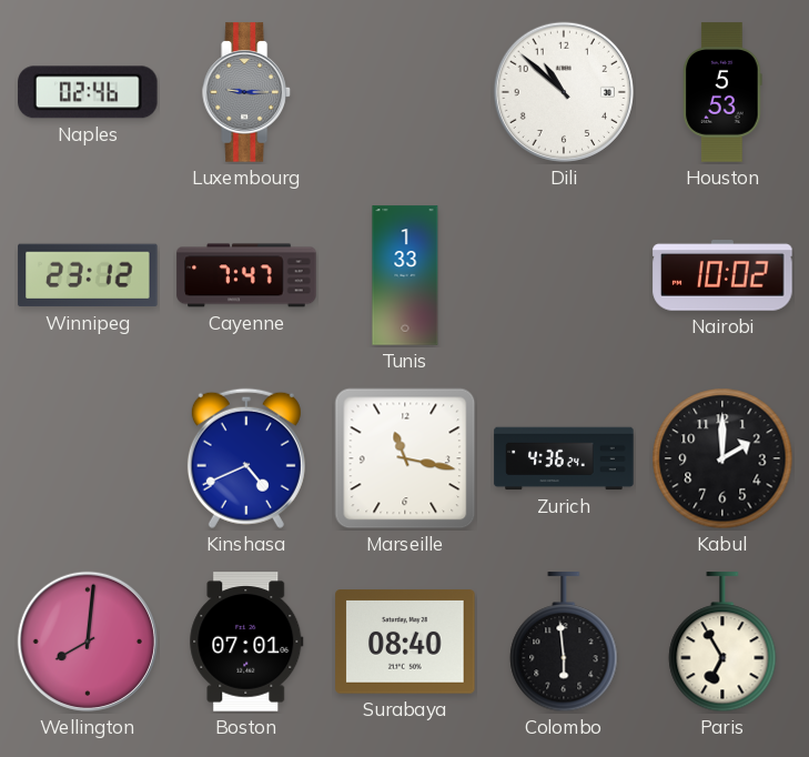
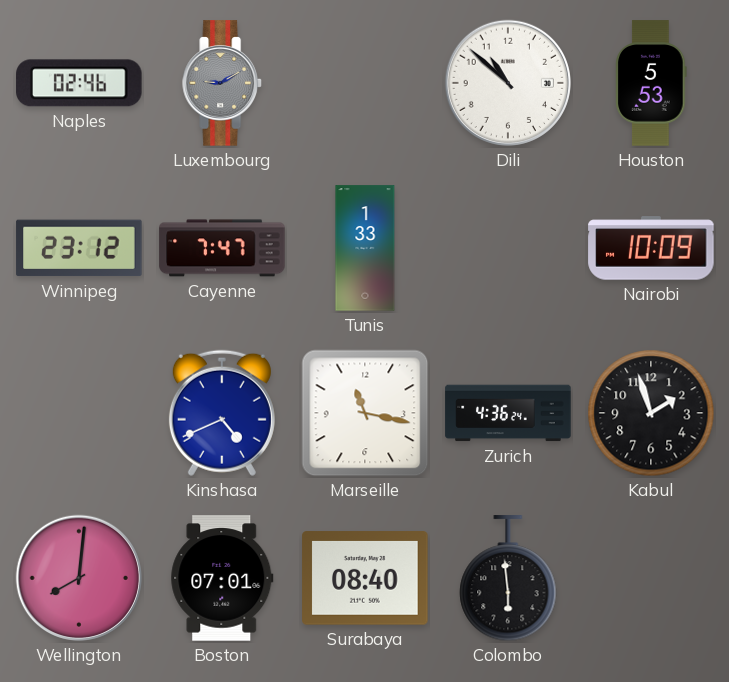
Luxembourg: 9:15 -> 9:10
Nairobi: 10:02 -> 10:09
Kabul: 2:00 -> 1:57
Paris: 6:55 -> none
